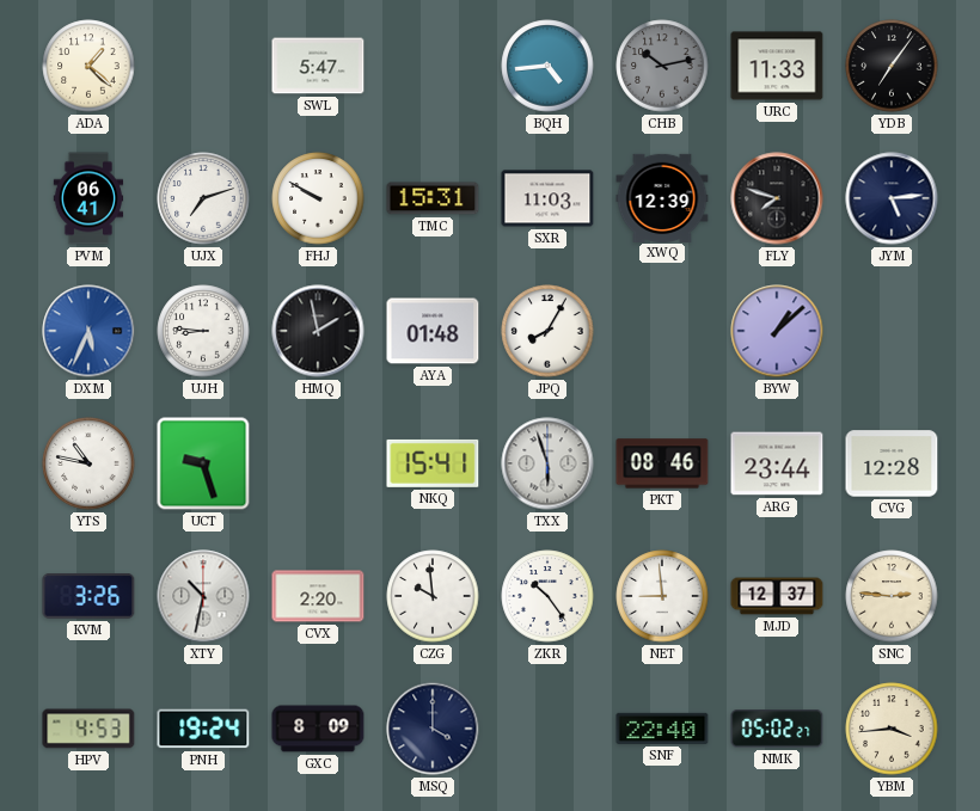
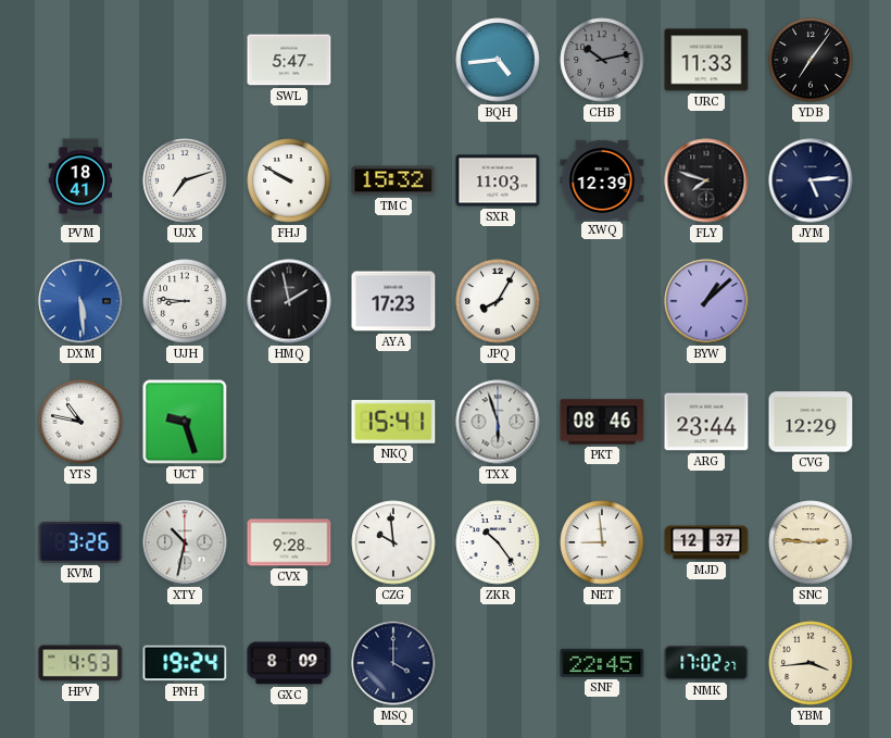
ADA: 1:22 -> none
PVM: 06:41 -> 18:41
TMC: 15:31 -> 15:32
DXM: 5:34 -> 5:29
AYA: 01:48 -> 17:23
CVG: 12:28 -> 12:29
CVX: 2:20 -> 9:28
SNF: 22:40 -> 22:45
NMK: 05:02 -> 17:02
